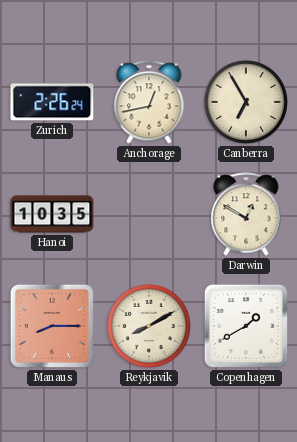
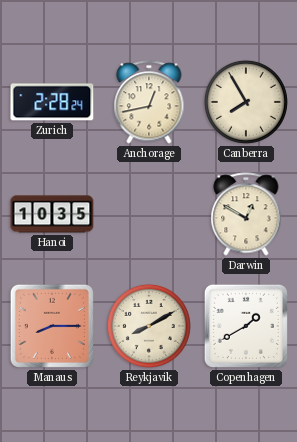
Zurich: 2:26 -> 2:28
Canberra: 6:55 -> 7:55
